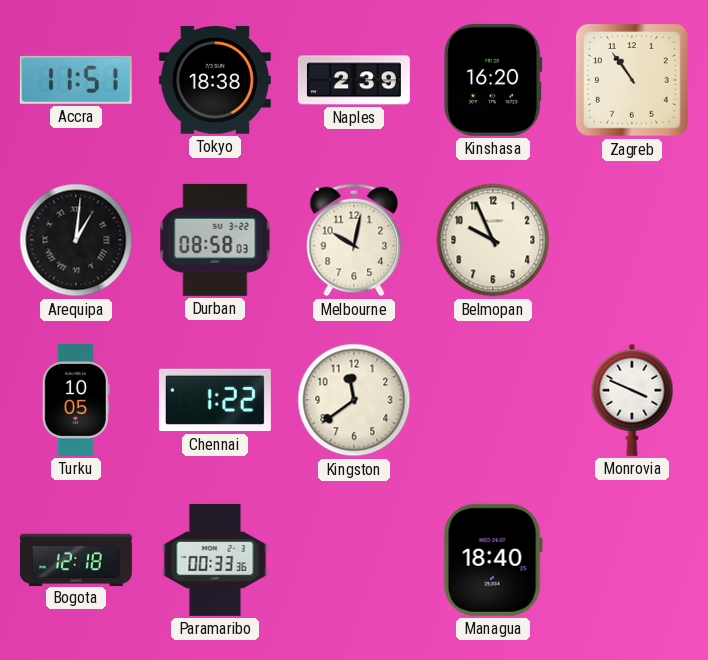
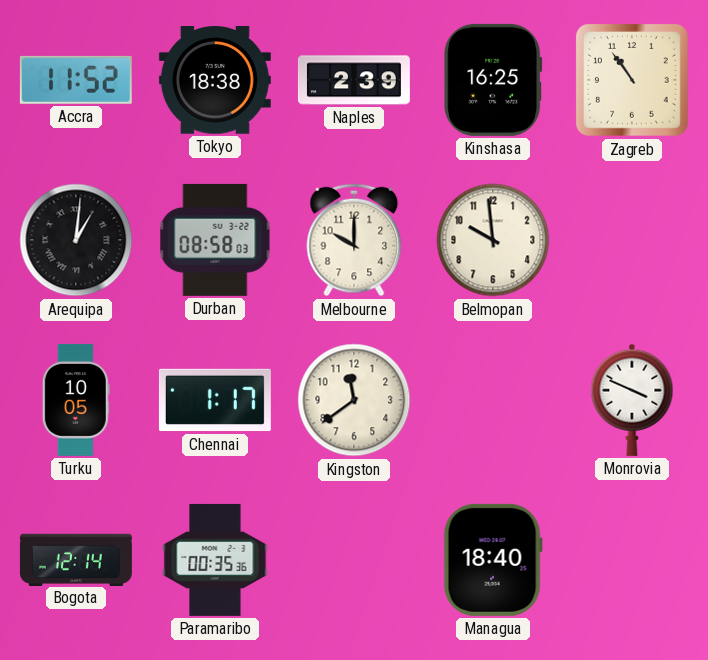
Accra: 11:51 -> 11:52
Kinshasa: 16:20 -> 16:25
Melbourne: 10:02 -> 10:00
Belmopan: 9:56 -> 9:59
Chennai: 1:22 -> 1:17
Bogota: 12:18 -> 12:14
Paramaribo: 00:33 -> 00:35
